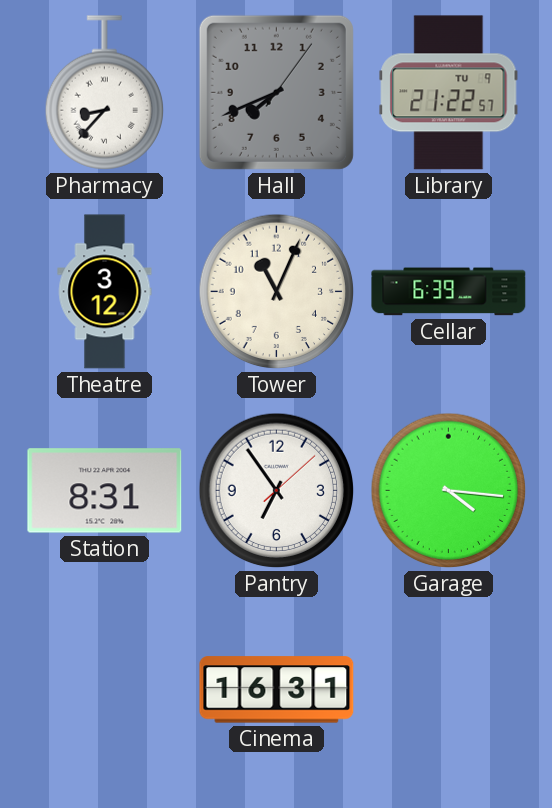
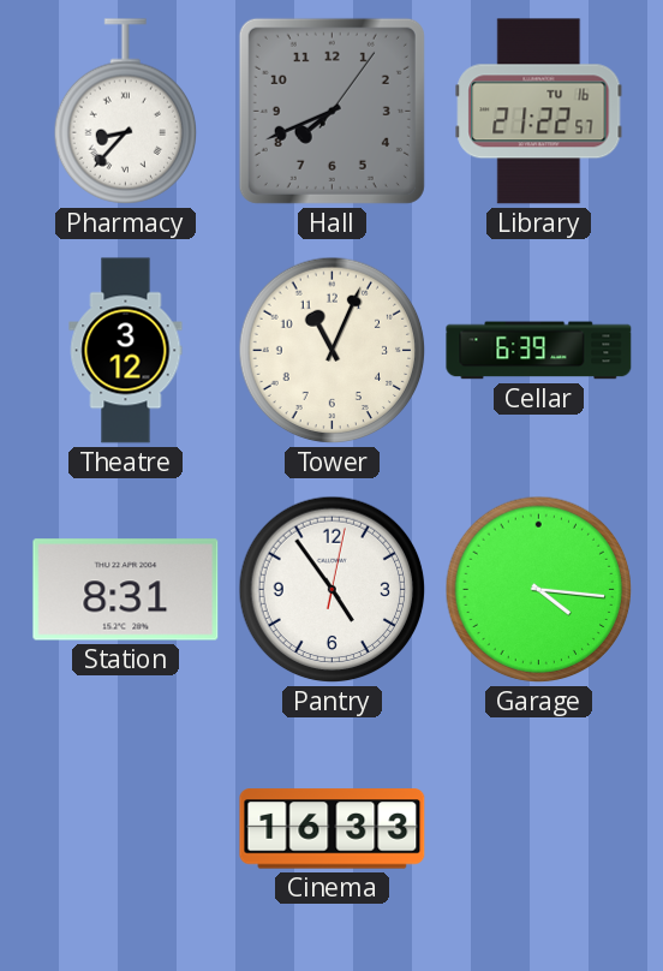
Library date: TU 9 -> TU 16
Pantry: 6:54 -> 4:54
Cinema: 16:31 -> 16:33
